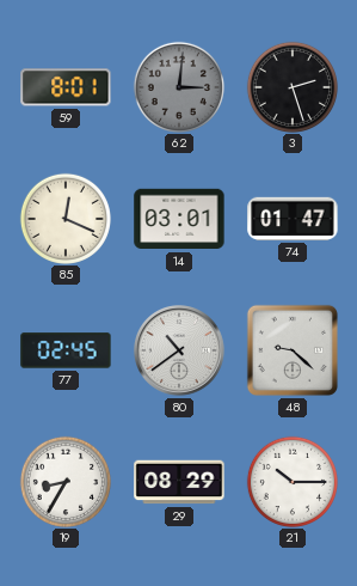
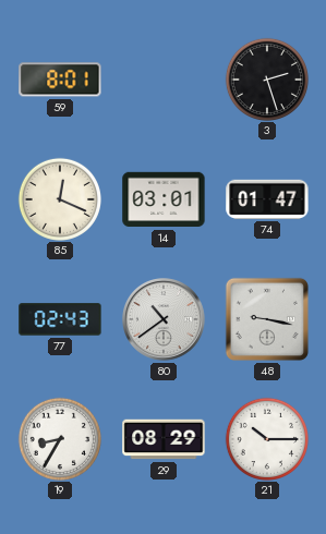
62: 3:01 -> none
77: 02:45 -> 02:43
48: 9:22 -> 9:17
